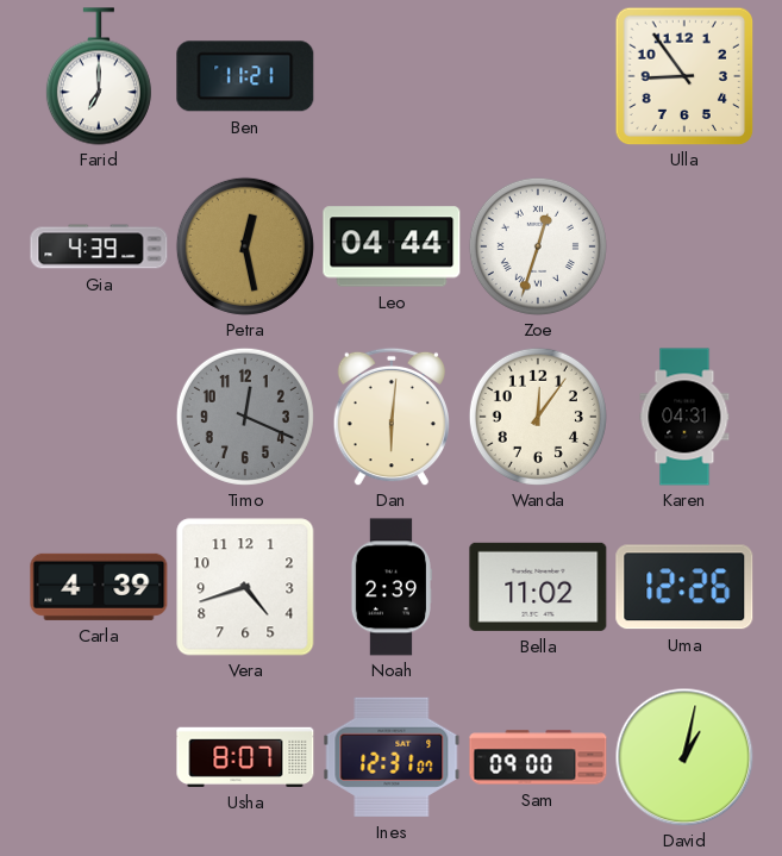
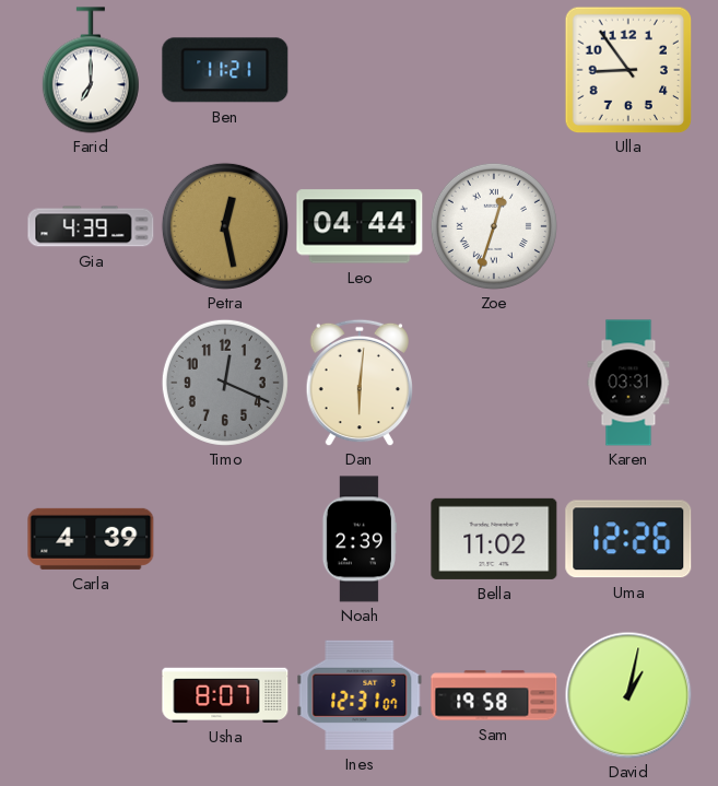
Wanda: 12:06 -> none
Karen: 04:31 -> 03:31
Vera: 4:42 -> none
Sam: 09:00 -> 19:58
